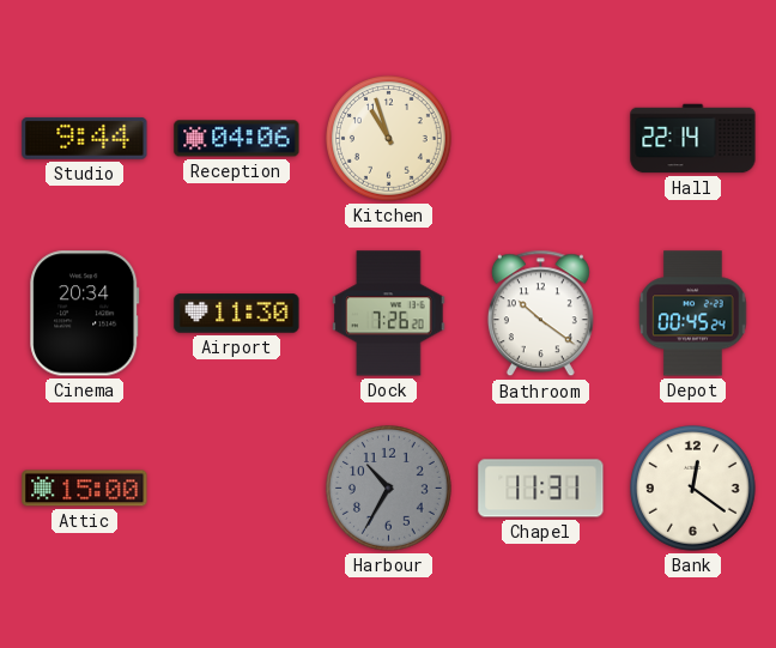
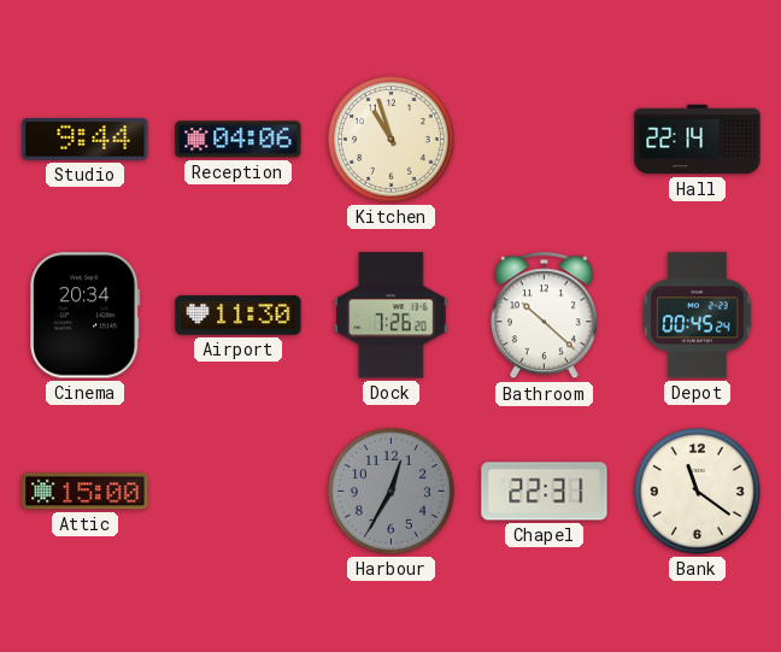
Bathroom: 10:21 -> 10:22
Harbour: 10:35 -> 12:35
Chapel: 11:31 -> 22:31
Bank: 12:21 -> 11:21
